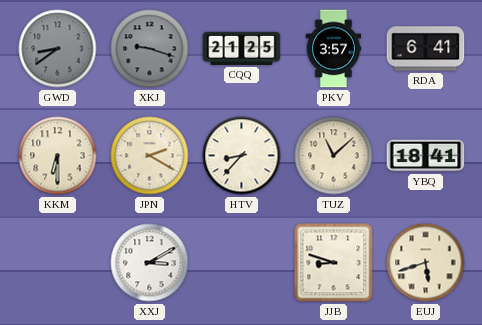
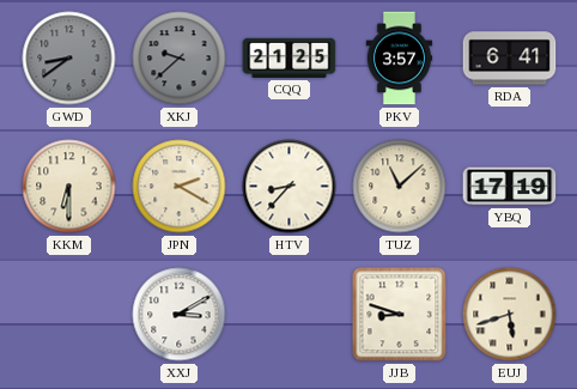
XKJ: 9:18 -> 9:38
YBQ: 18:41 -> 17:19
